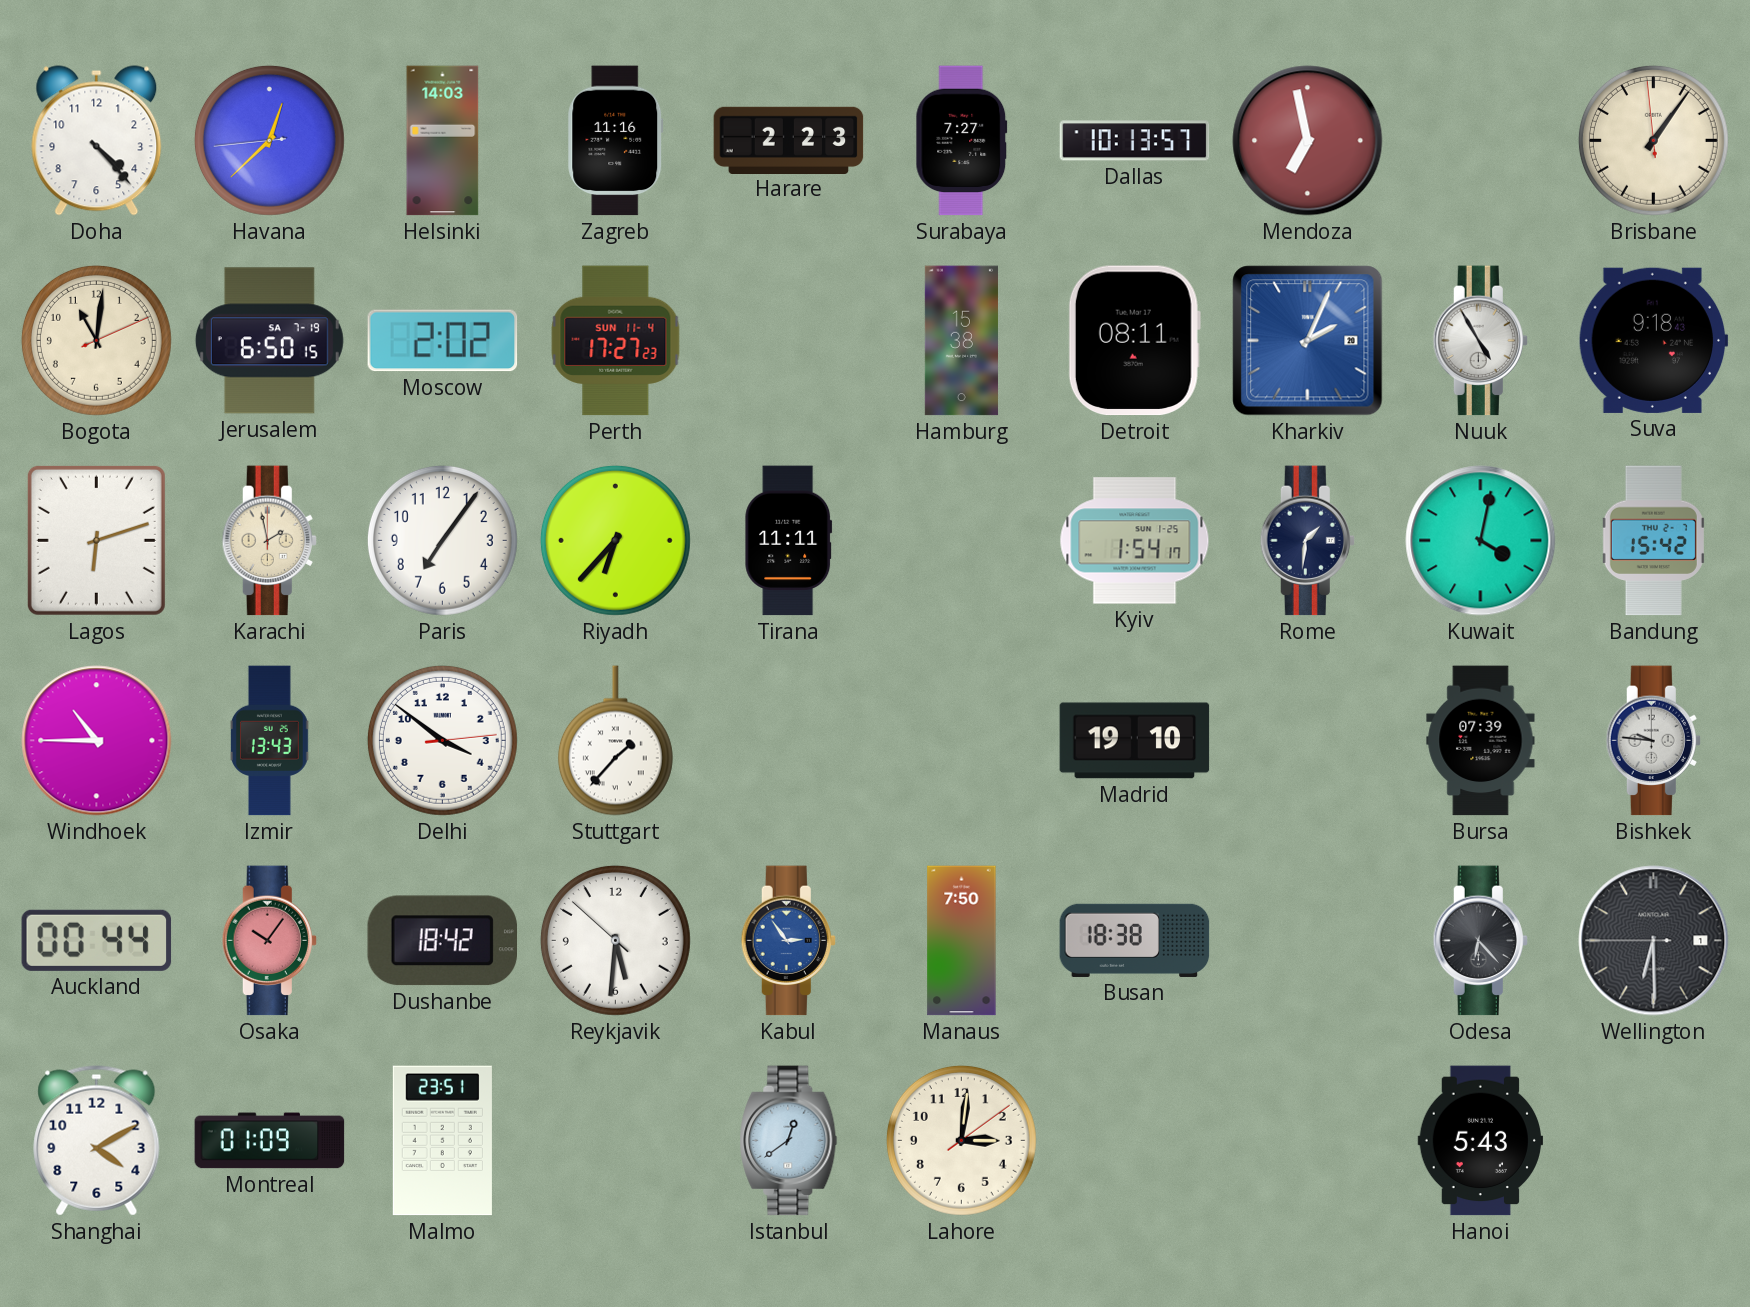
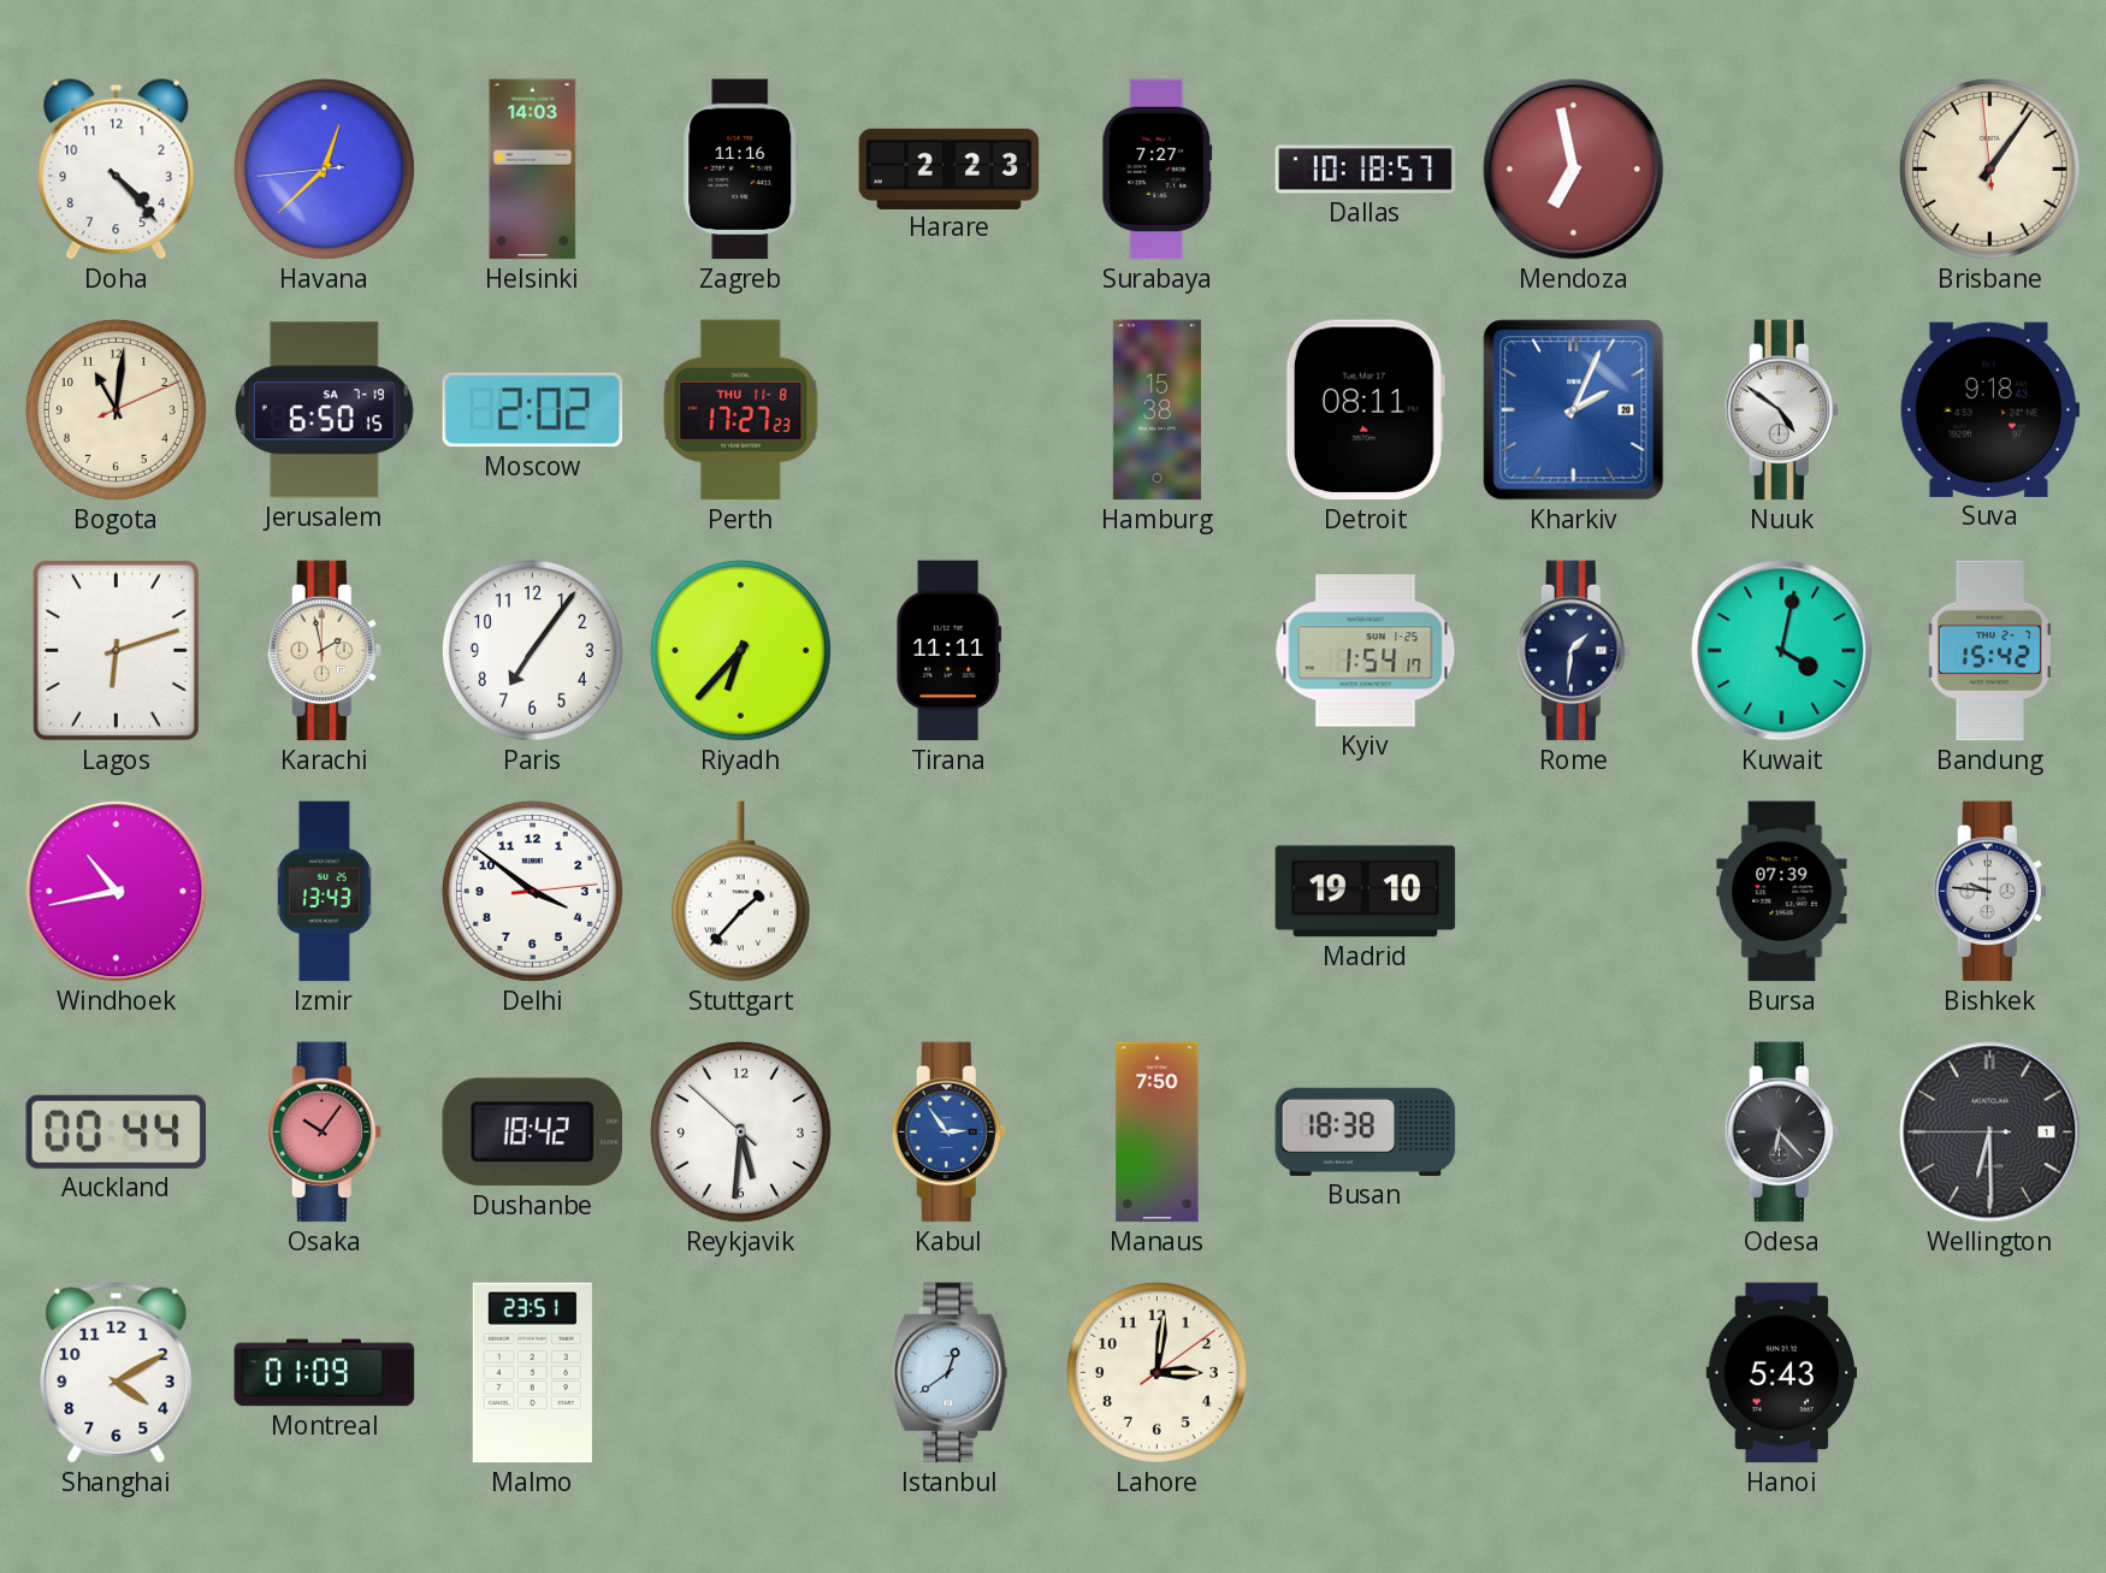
Dallas: 10:13 -> 10:18
Perth date: SUN 11-4 -> THU 11-8
Nuuk: 4:55 -> 4:51
Windhoek: 10:45 -> 10:43
